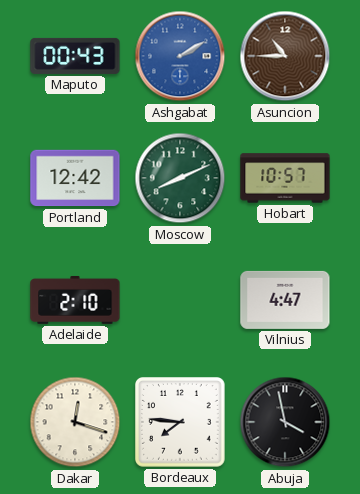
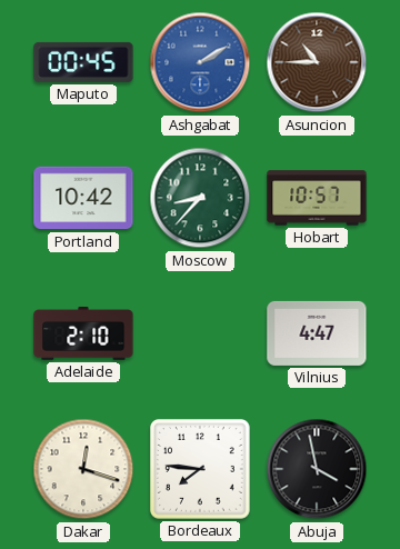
Maputo: 00:43 -> 00:45
Portland: 12:42 -> 10:42
Moscow: 8:11 -> 8:37
